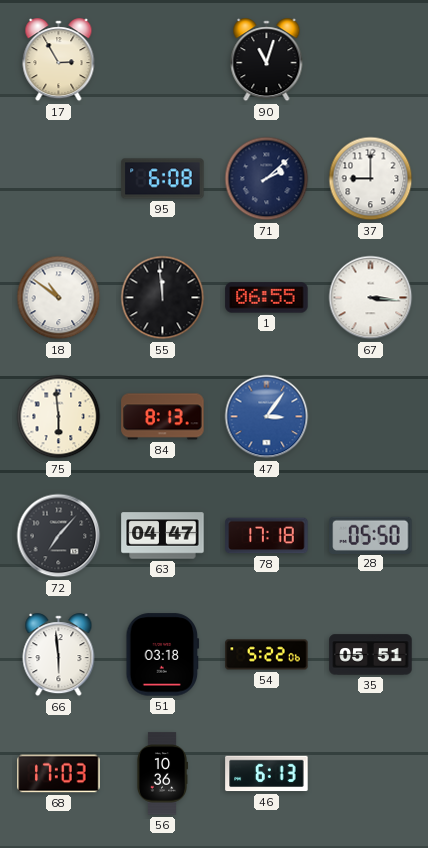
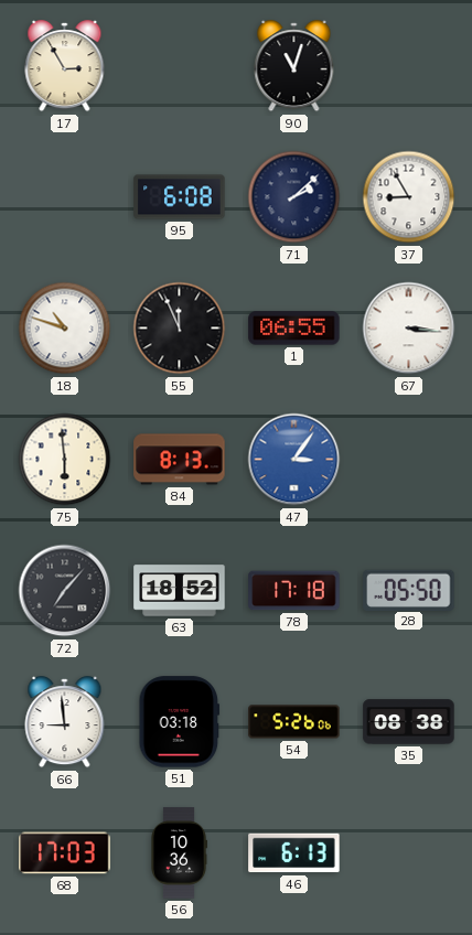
37: 9:00 -> 8:55
18: 10:51 -> 10:48
55: 11:59 -> 11:56
63: 04:47 -> 18:52
66: 5:59 -> 8:59
54: 5:22 -> 5:26
35: 05:51 -> 08:38
